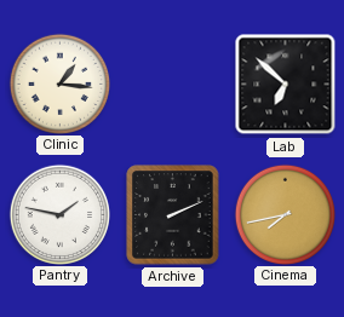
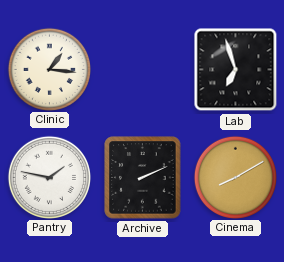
Lab: 6:52 -> 6:57
Cinema: 7:43 -> 8:10
